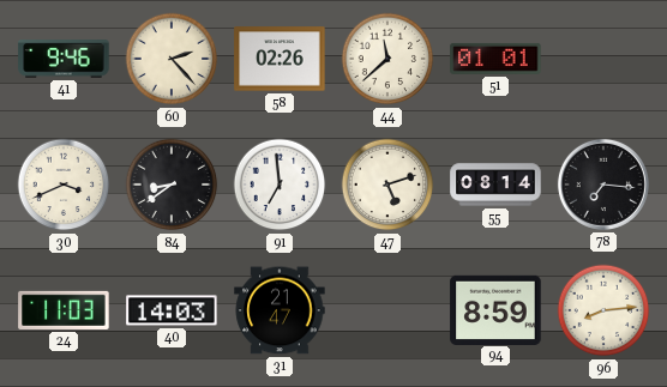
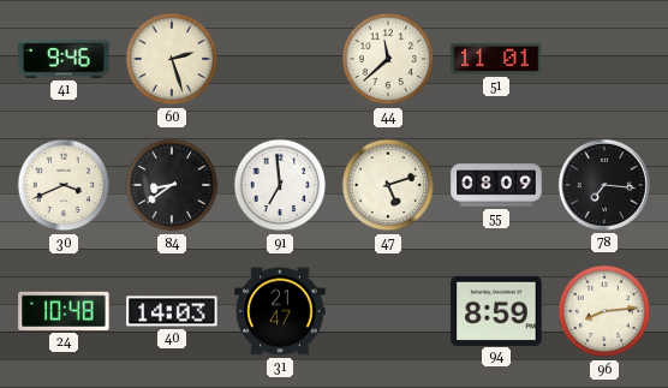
60: 2:23 -> 2:27
58: 02:26 -> none
51: 01:01 -> 11:01
55: 08:14 -> 08:09
24: 11:03 -> 10:48
